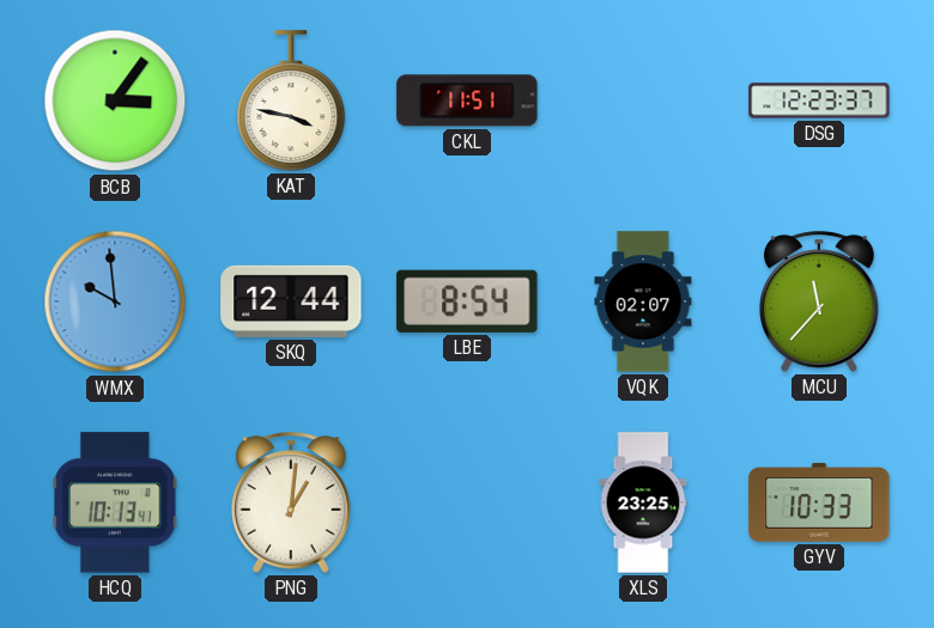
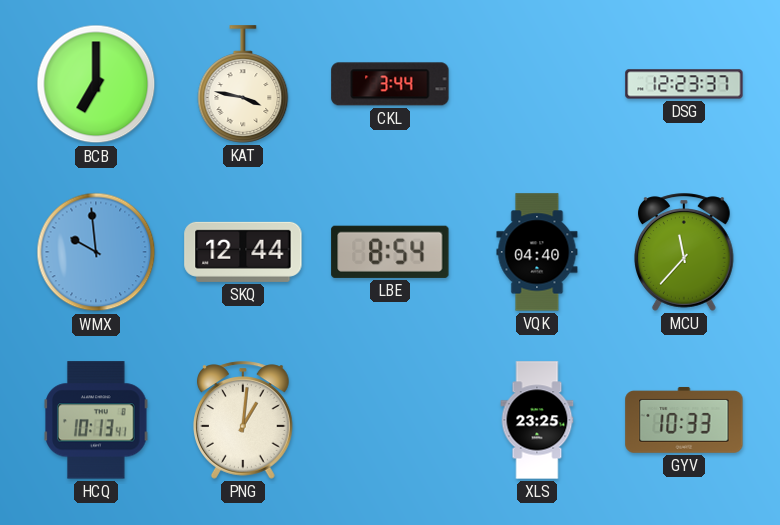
BCB: 3:06 -> 7:00
CKL: 11:51 -> 3:44
VQK: 02:07 -> 04:40
